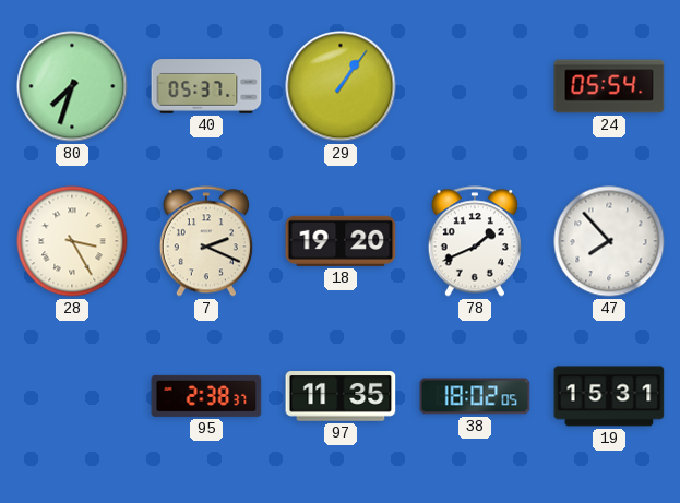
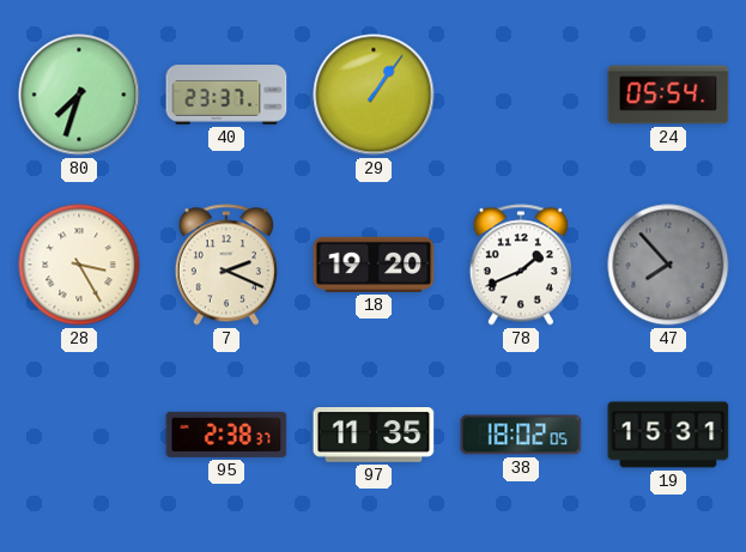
40: 05:37 -> 23:37
47 dial: white -> grey
